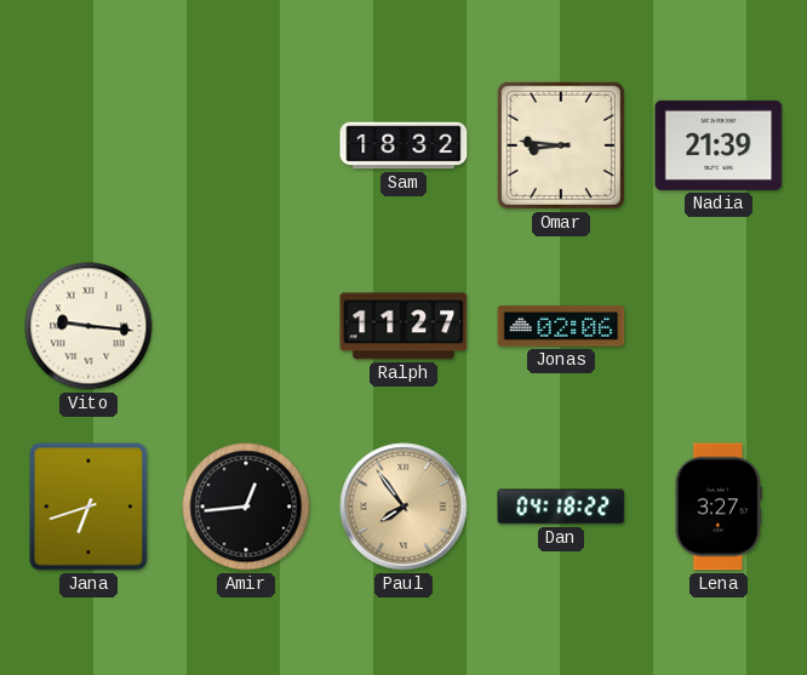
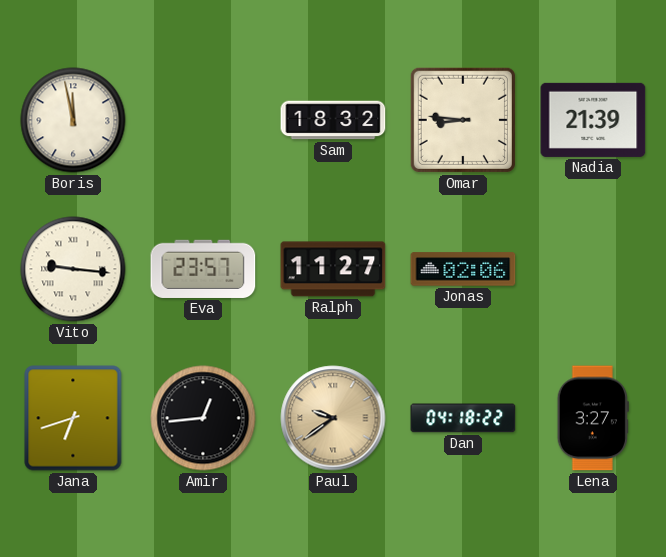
Boris: none -> 11:58
Eva: none -> 23:57
Paul: 7:54 -> 9:39
